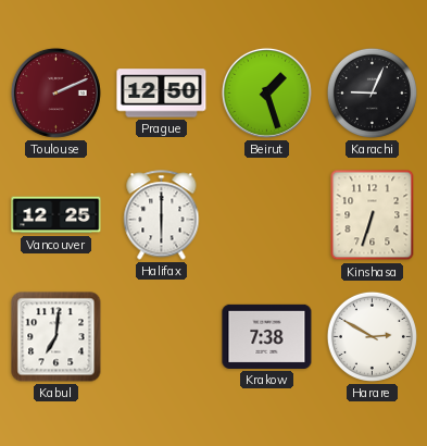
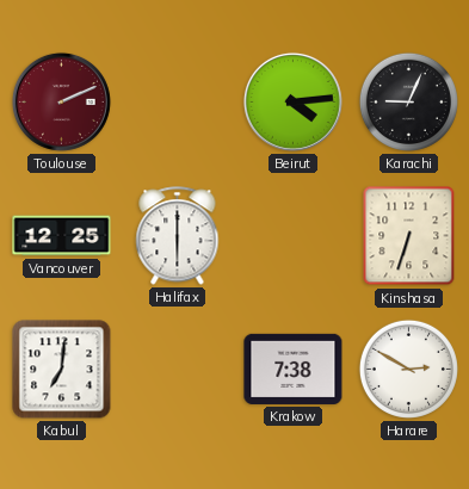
Prague: 12:50 -> none
Beirut: 1:27 -> 4:14
